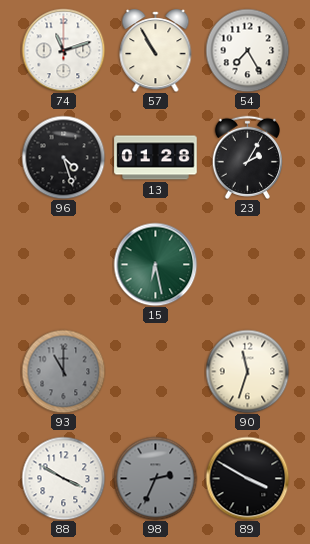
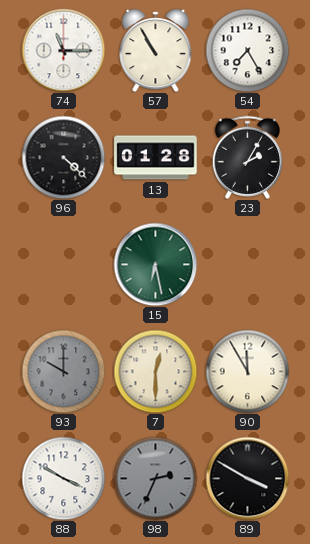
74: 11:12 -> 11:15
96: 4:27 -> 4:22
93: 11:00 -> 10:00
7: none -> 12:30
90: 11:33 -> 11:55
